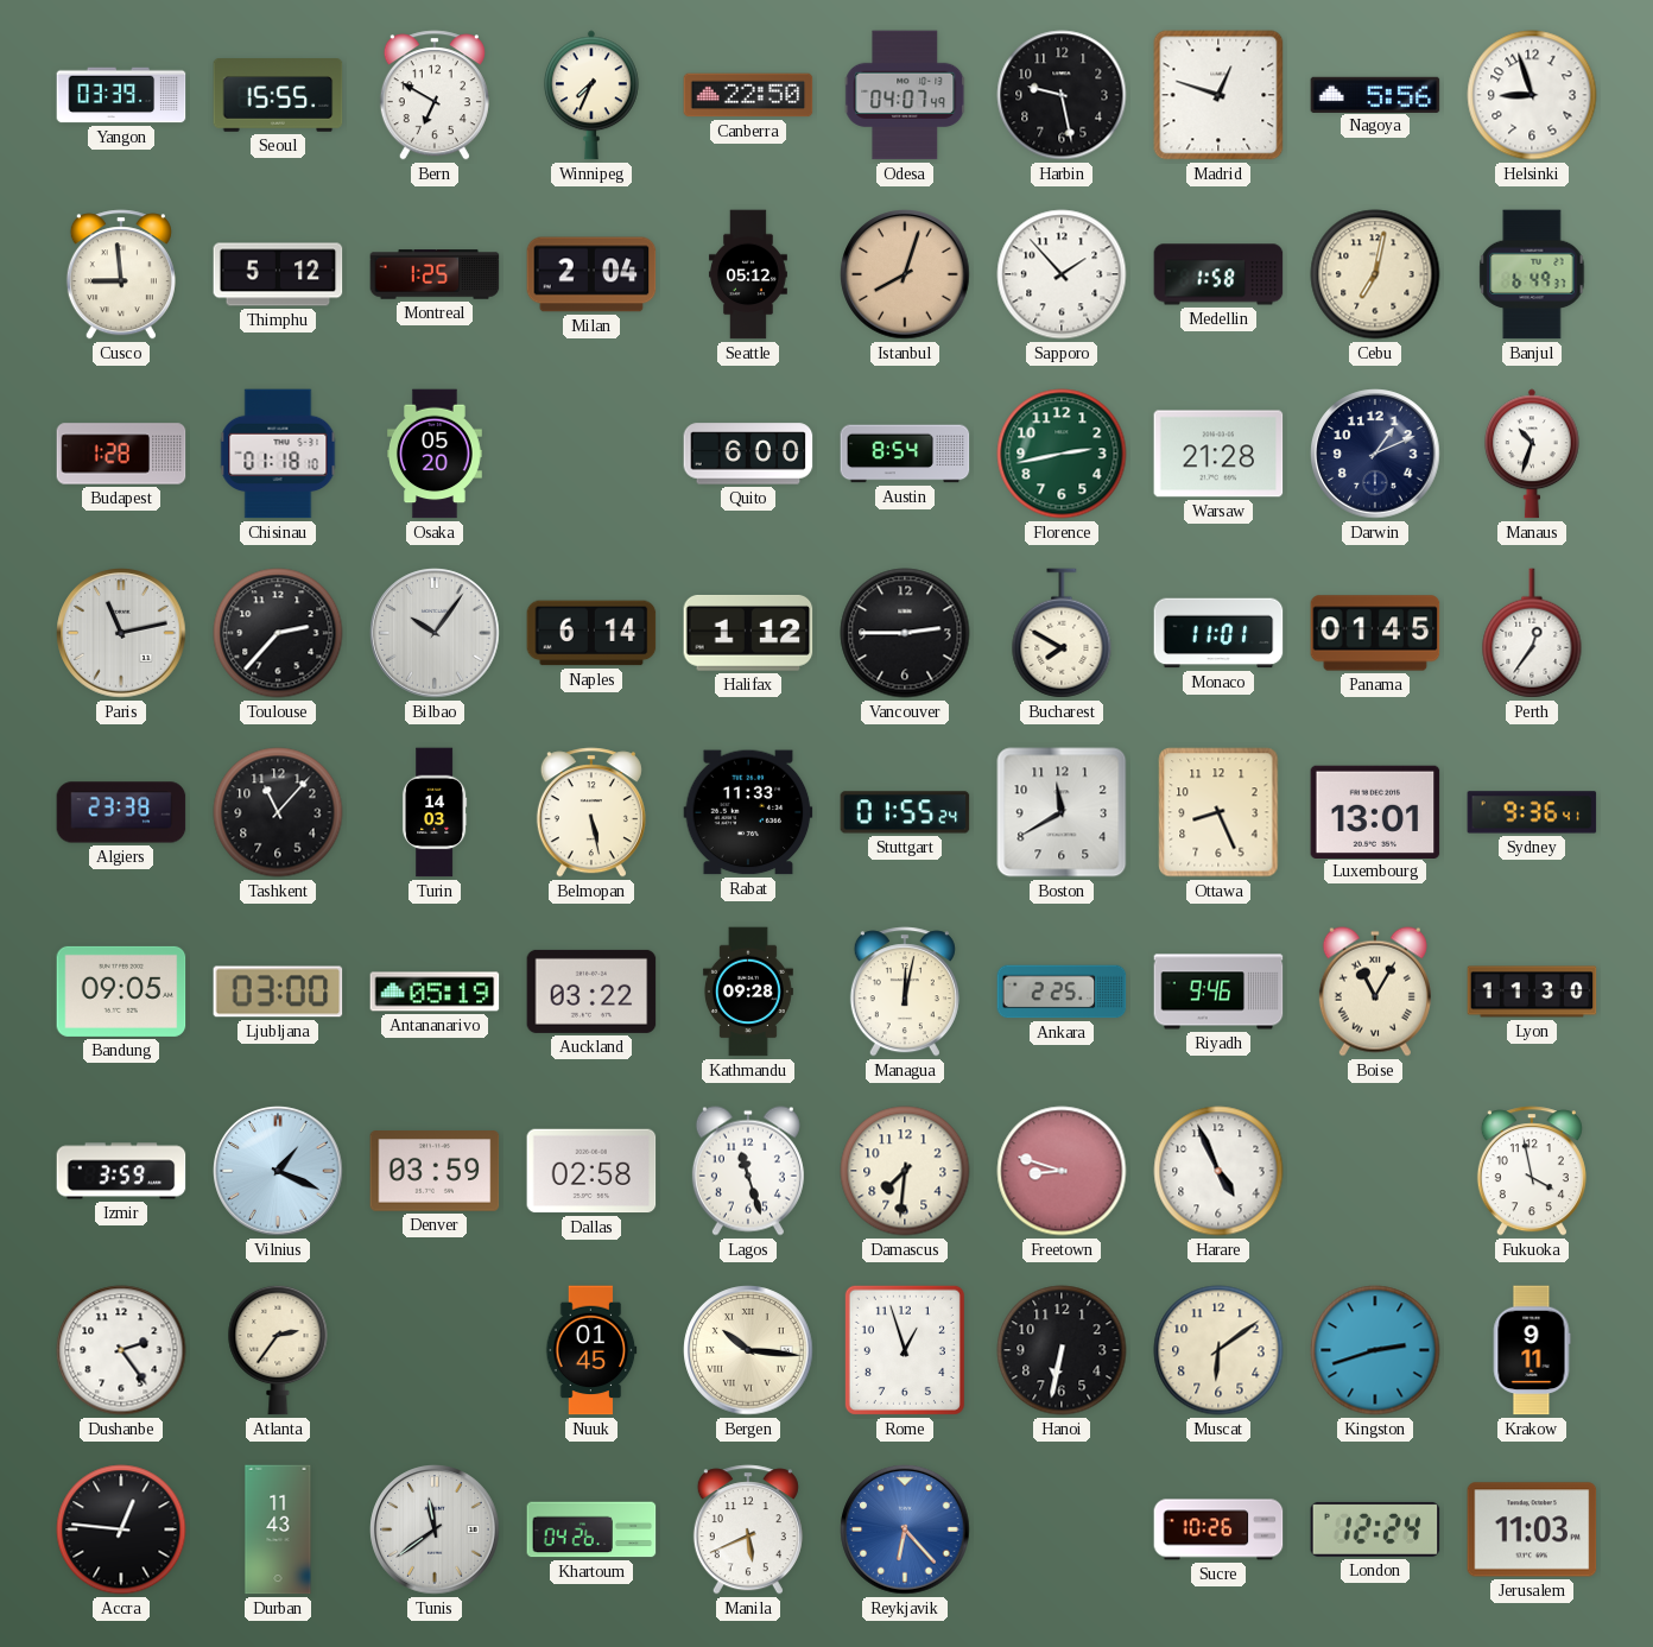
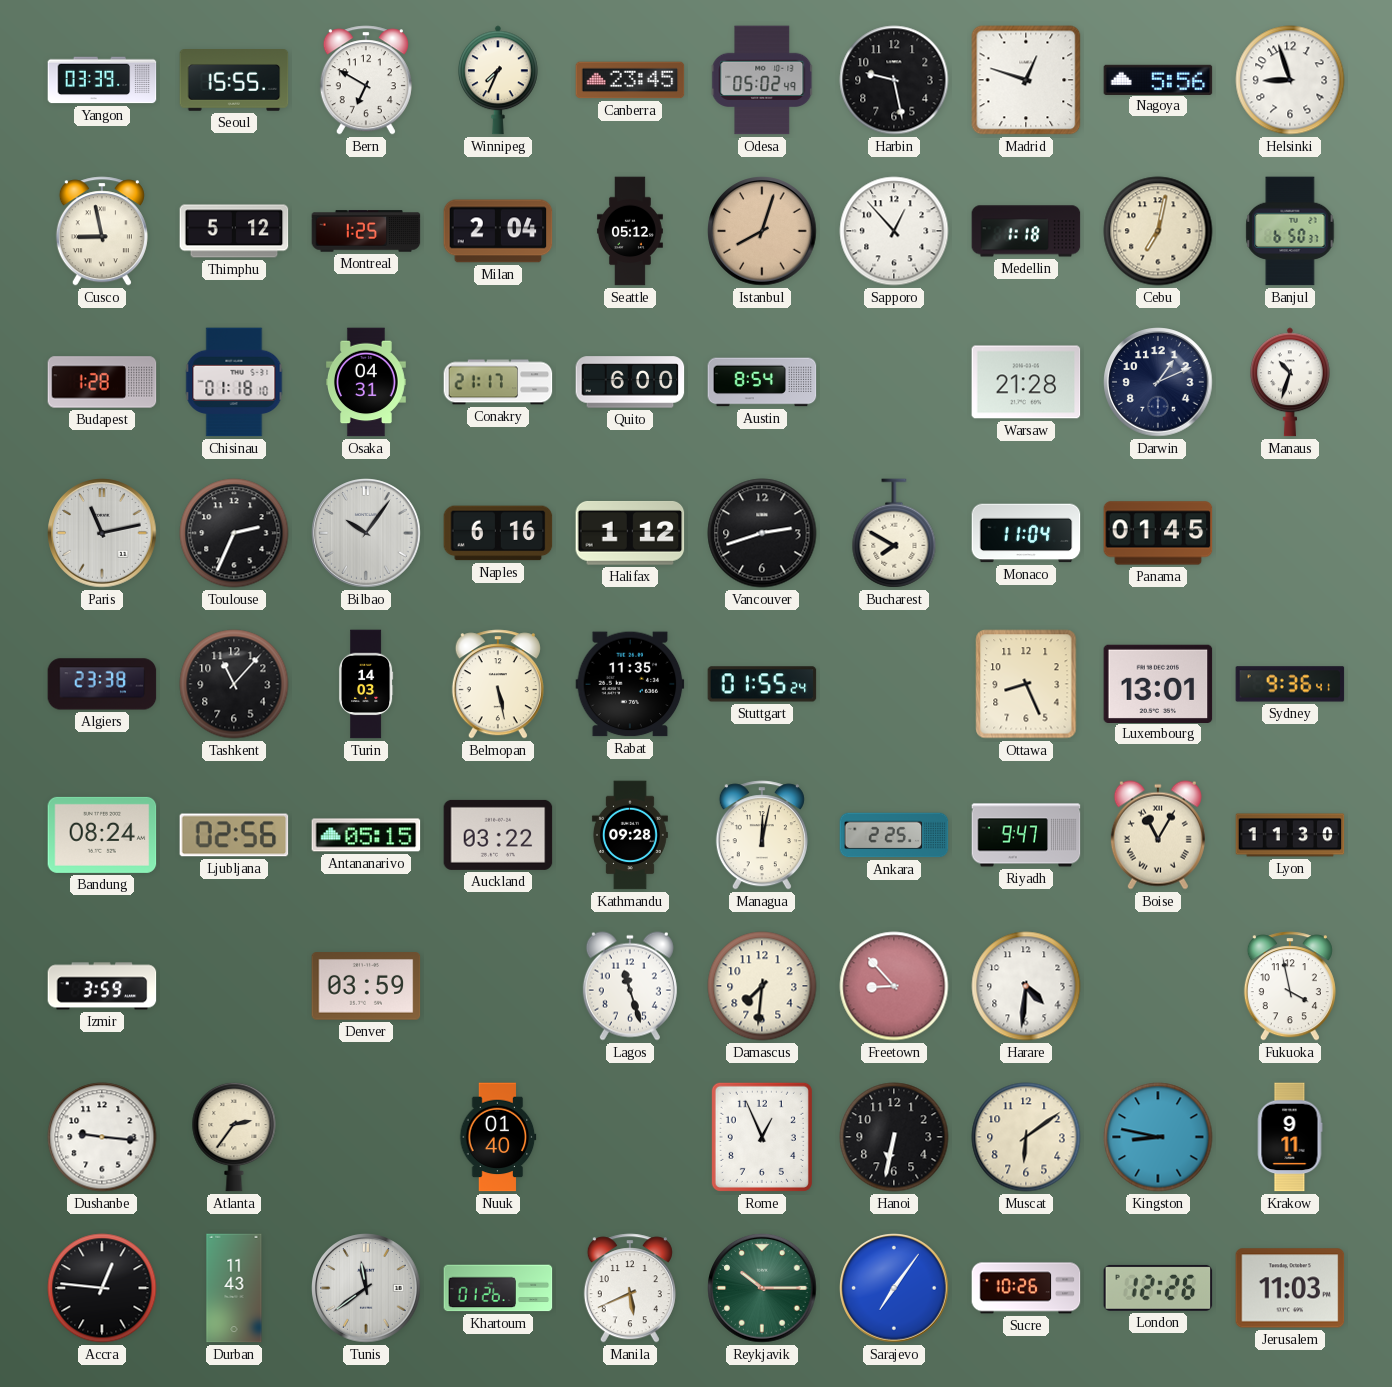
Canberra: 22:50 -> 23:45
Odesa: 04:07 -> 05:02
Cusco: 8:59 -> 8:58
Sapporo: 1:53 -> 12:53
Medellin: 1:58 -> 1:18
Banjul: 6:49 -> 6:50
Osaka: 05:20 -> 04:31
Conakry: none -> 21:17
Florence: 2:43 -> none
Toulouse: 2:37 -> 2:34
Naples: 6:14 -> 6:16
Vancouver: 2:45 -> 2:42
Monaco: 11:01 -> 11:04
Perth: 12:36 -> none
Rabat: 11:33 -> 11:35
Boston: 11:40 -> none
Bandung: 09:05 -> 08:24
Ljubljana: 03:00 -> 02:56
Antananarivo: 05:19 -> 05:15
Riyadh: 9:46 -> 9:47
Vilnius: 1:19 -> none
Dallas: 02:58 -> none
Freetown: 8:48 -> 8:53
Harare: 4:56 -> 4:31
Dushanbe: 2:24 -> 9:16
Nuuk: 01:45 -> 01:40
Bergen: 10:16 -> none
Rome: 12:57 -> 12:56
Kingston: 2:42 -> 8:47
Khartoum: 04:26 -> 01:26
Reykjavik: 6:23 -> 10:15
Reykjavik dial: blue -> green
Sarajevo: none -> 7:06
London: 12:24 -> 12:26
